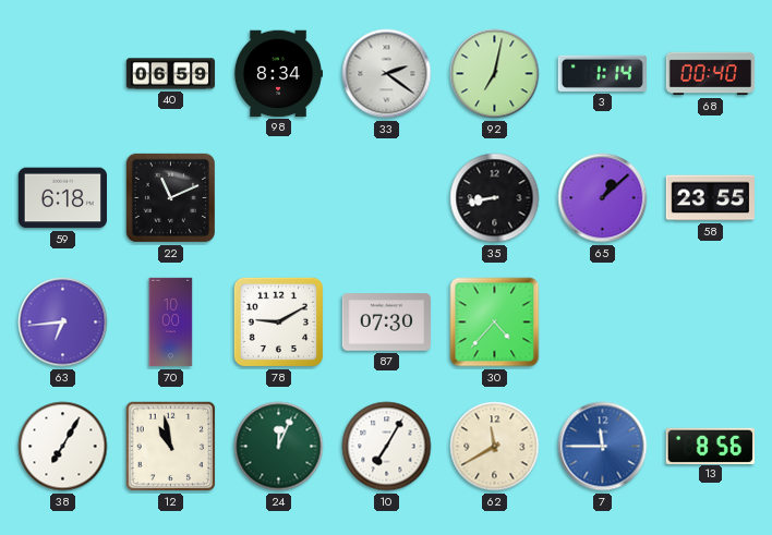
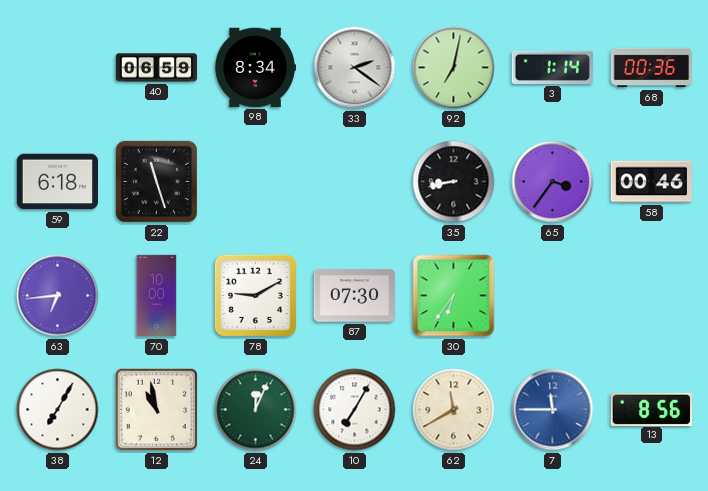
68: 00:40 -> 00:36
22: 11:11 -> 11:27
65: 1:08 -> 3:36
58: 23:55 -> 00:46
30: 4:37 -> 6:36
